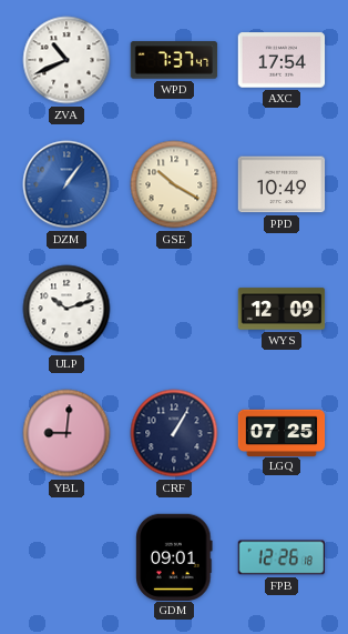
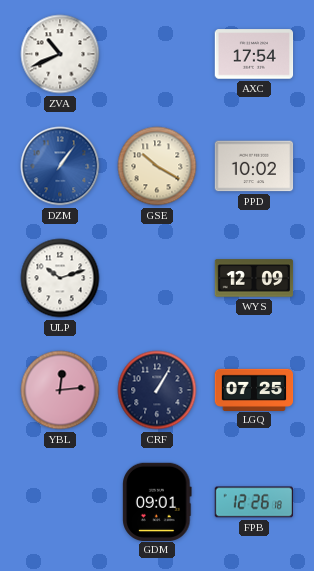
WPD: 7:37 -> none
PPD: 10:49 -> 10:02
YBL: 9:01 -> 12:14
